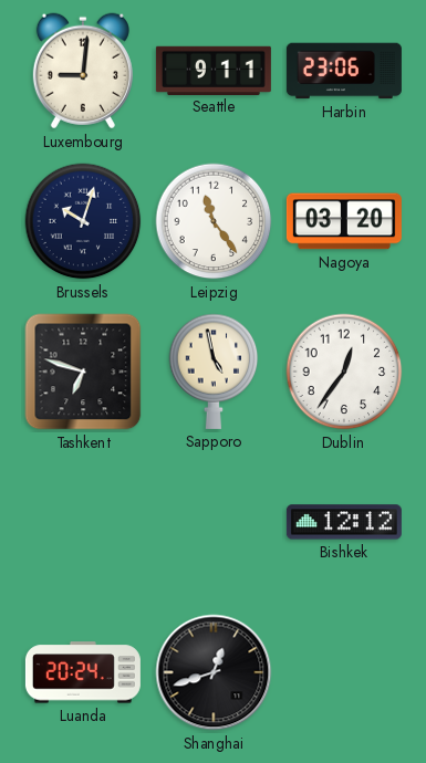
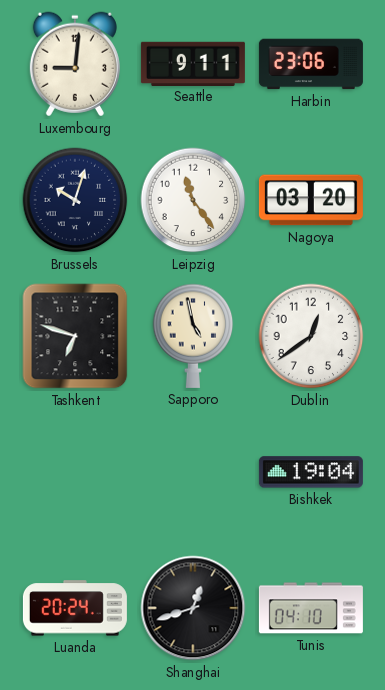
Dublin: 12:36 -> 12:39
Bishkek: 12:12 -> 19:04
Tunis: none -> 04:10
